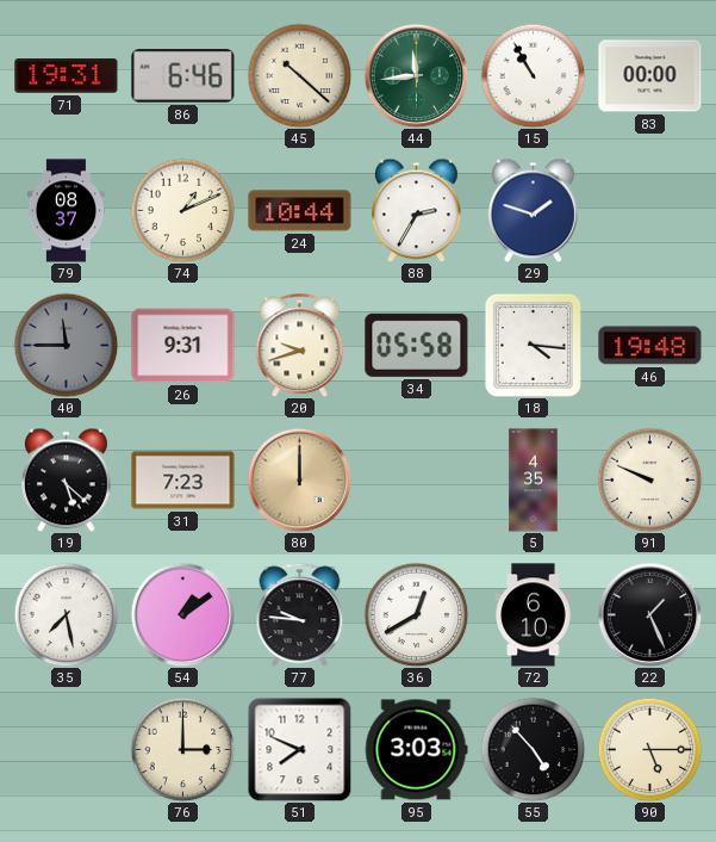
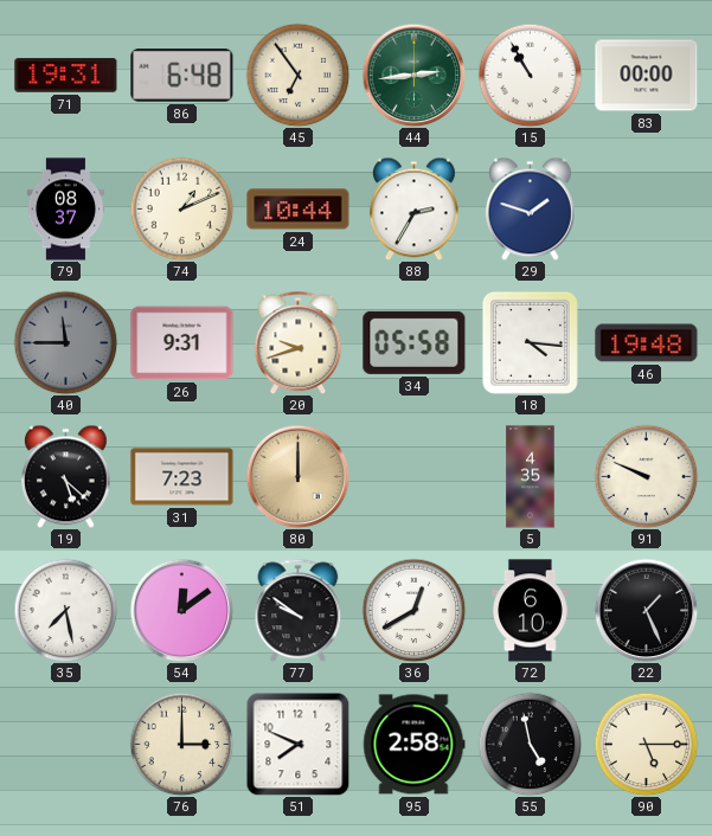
86: 6:46 -> 6:48
45: 10:22 -> 6:54
44: 11:44 -> 2:44
54: 1:09 -> 12:09
77: 9:46 -> 9:51
95: 3:03 -> 2:58
55: 4:53 -> 4:58
